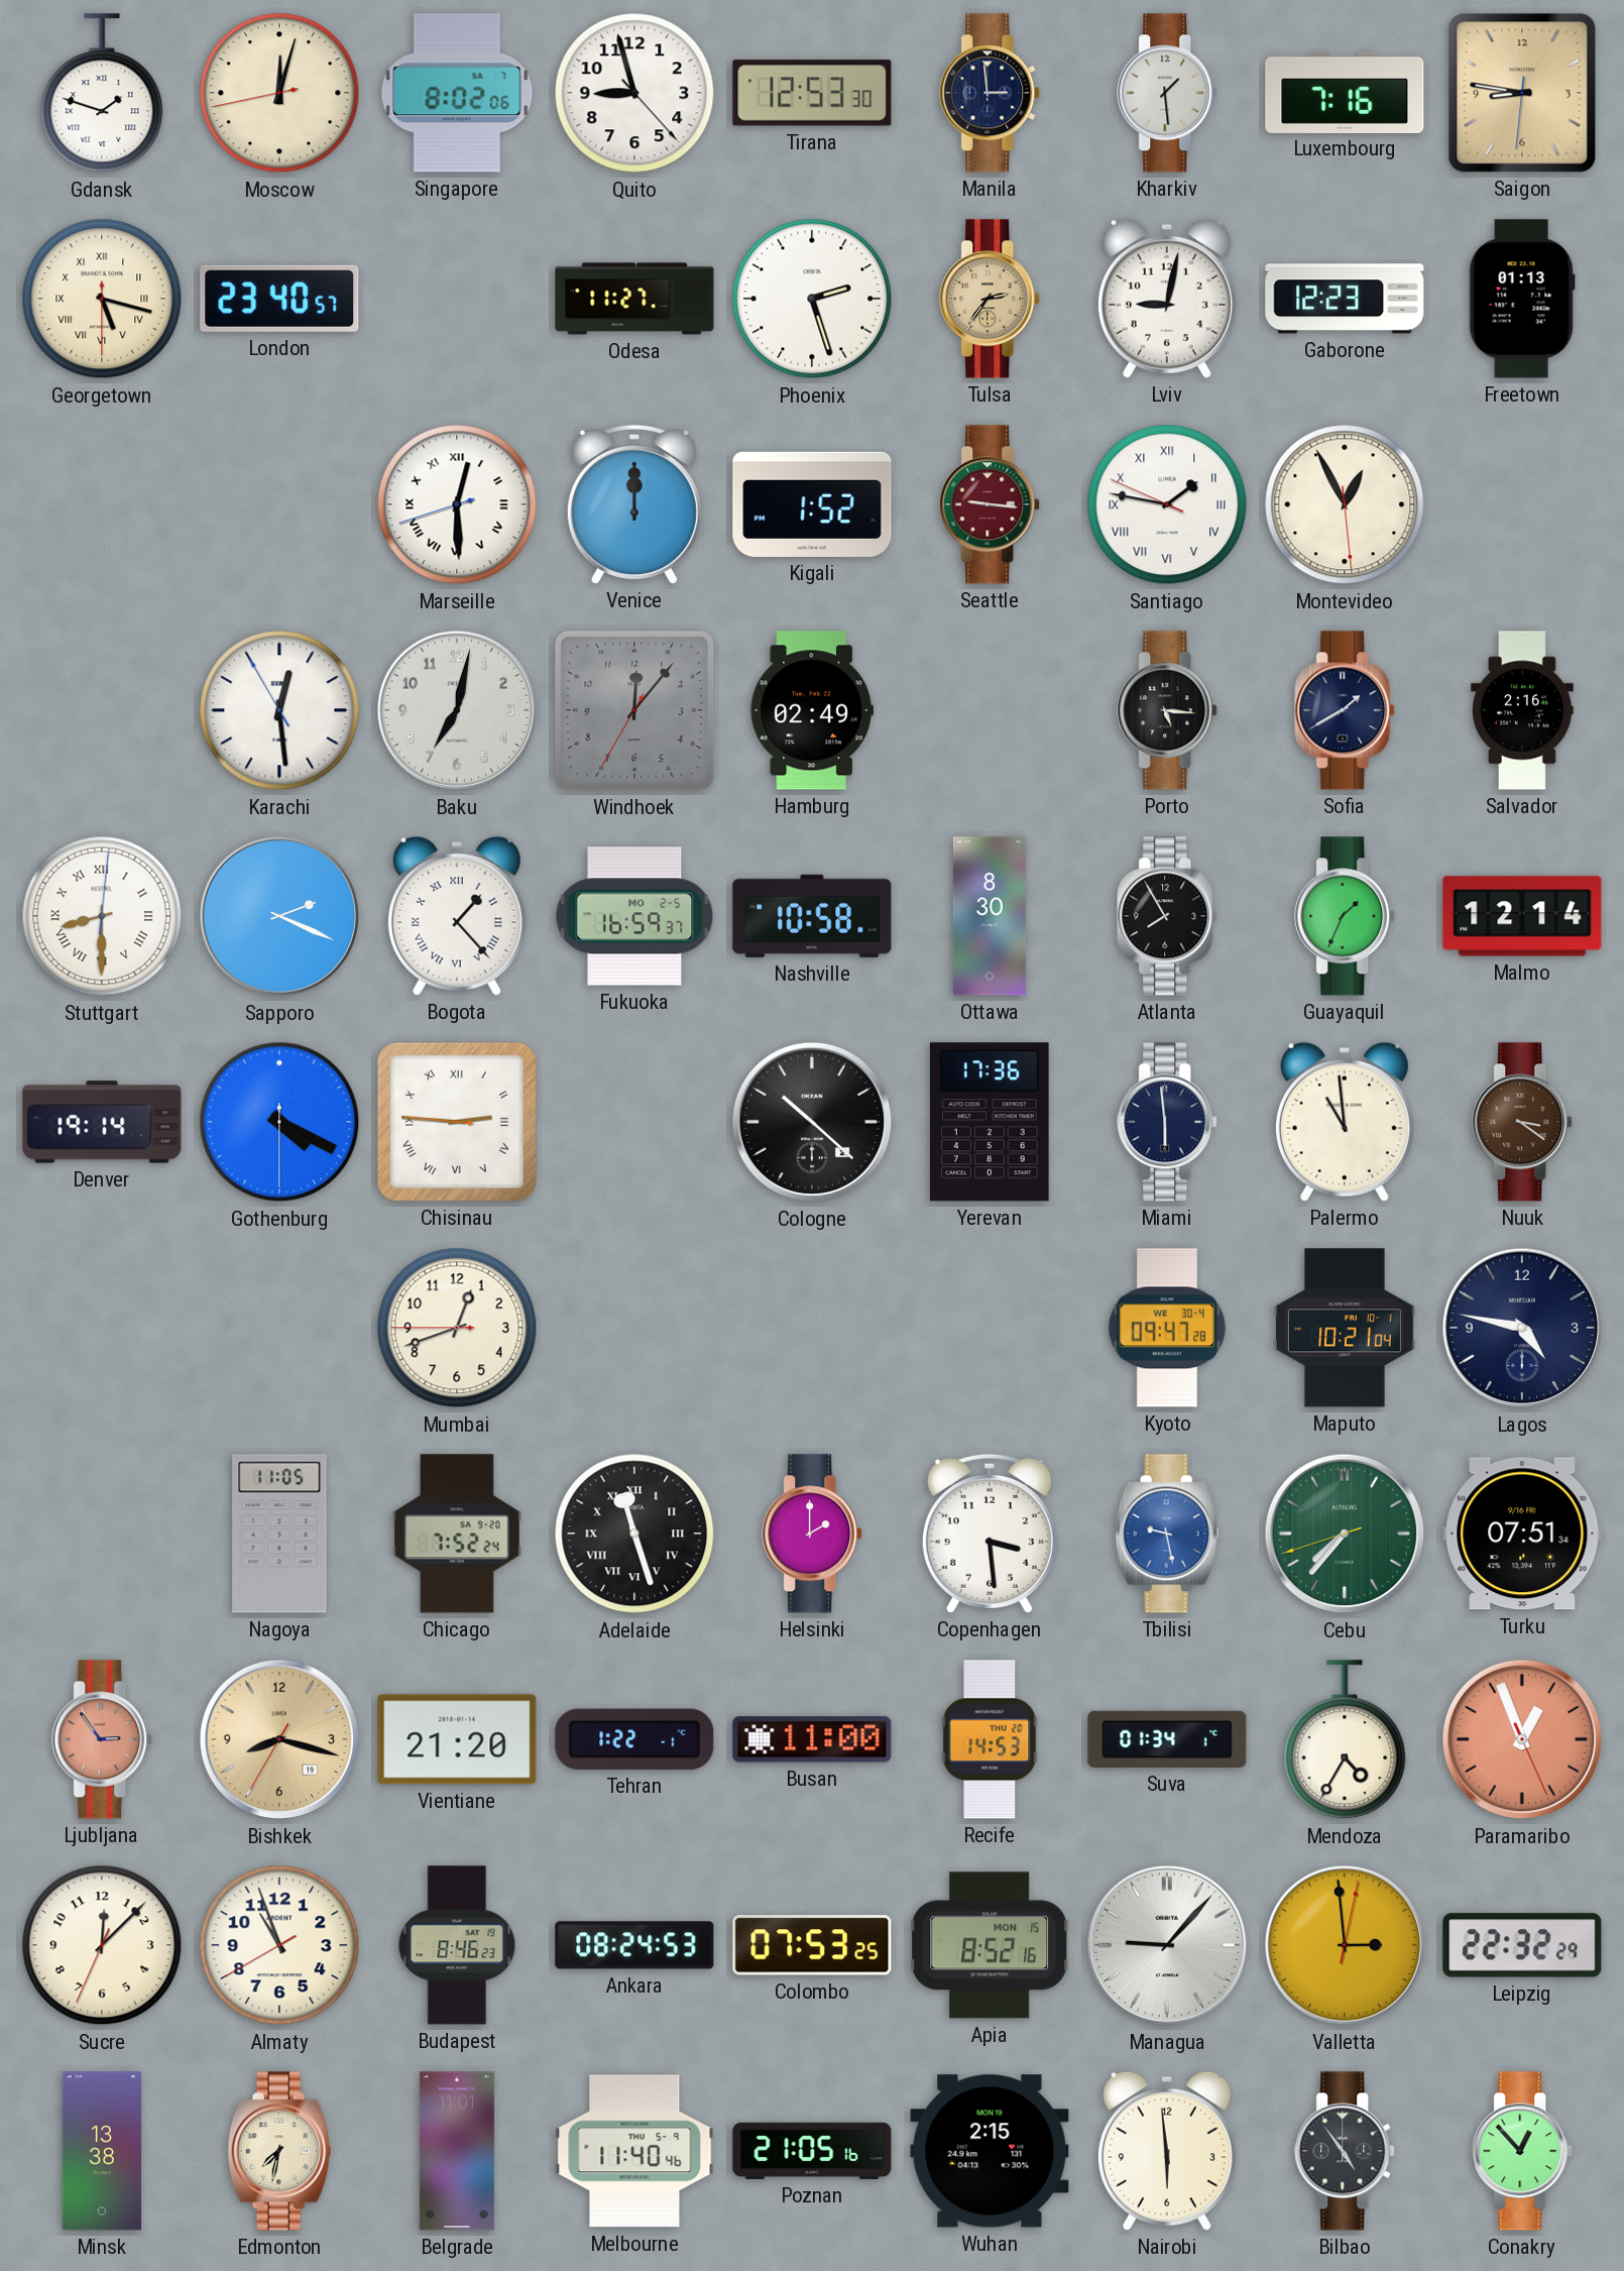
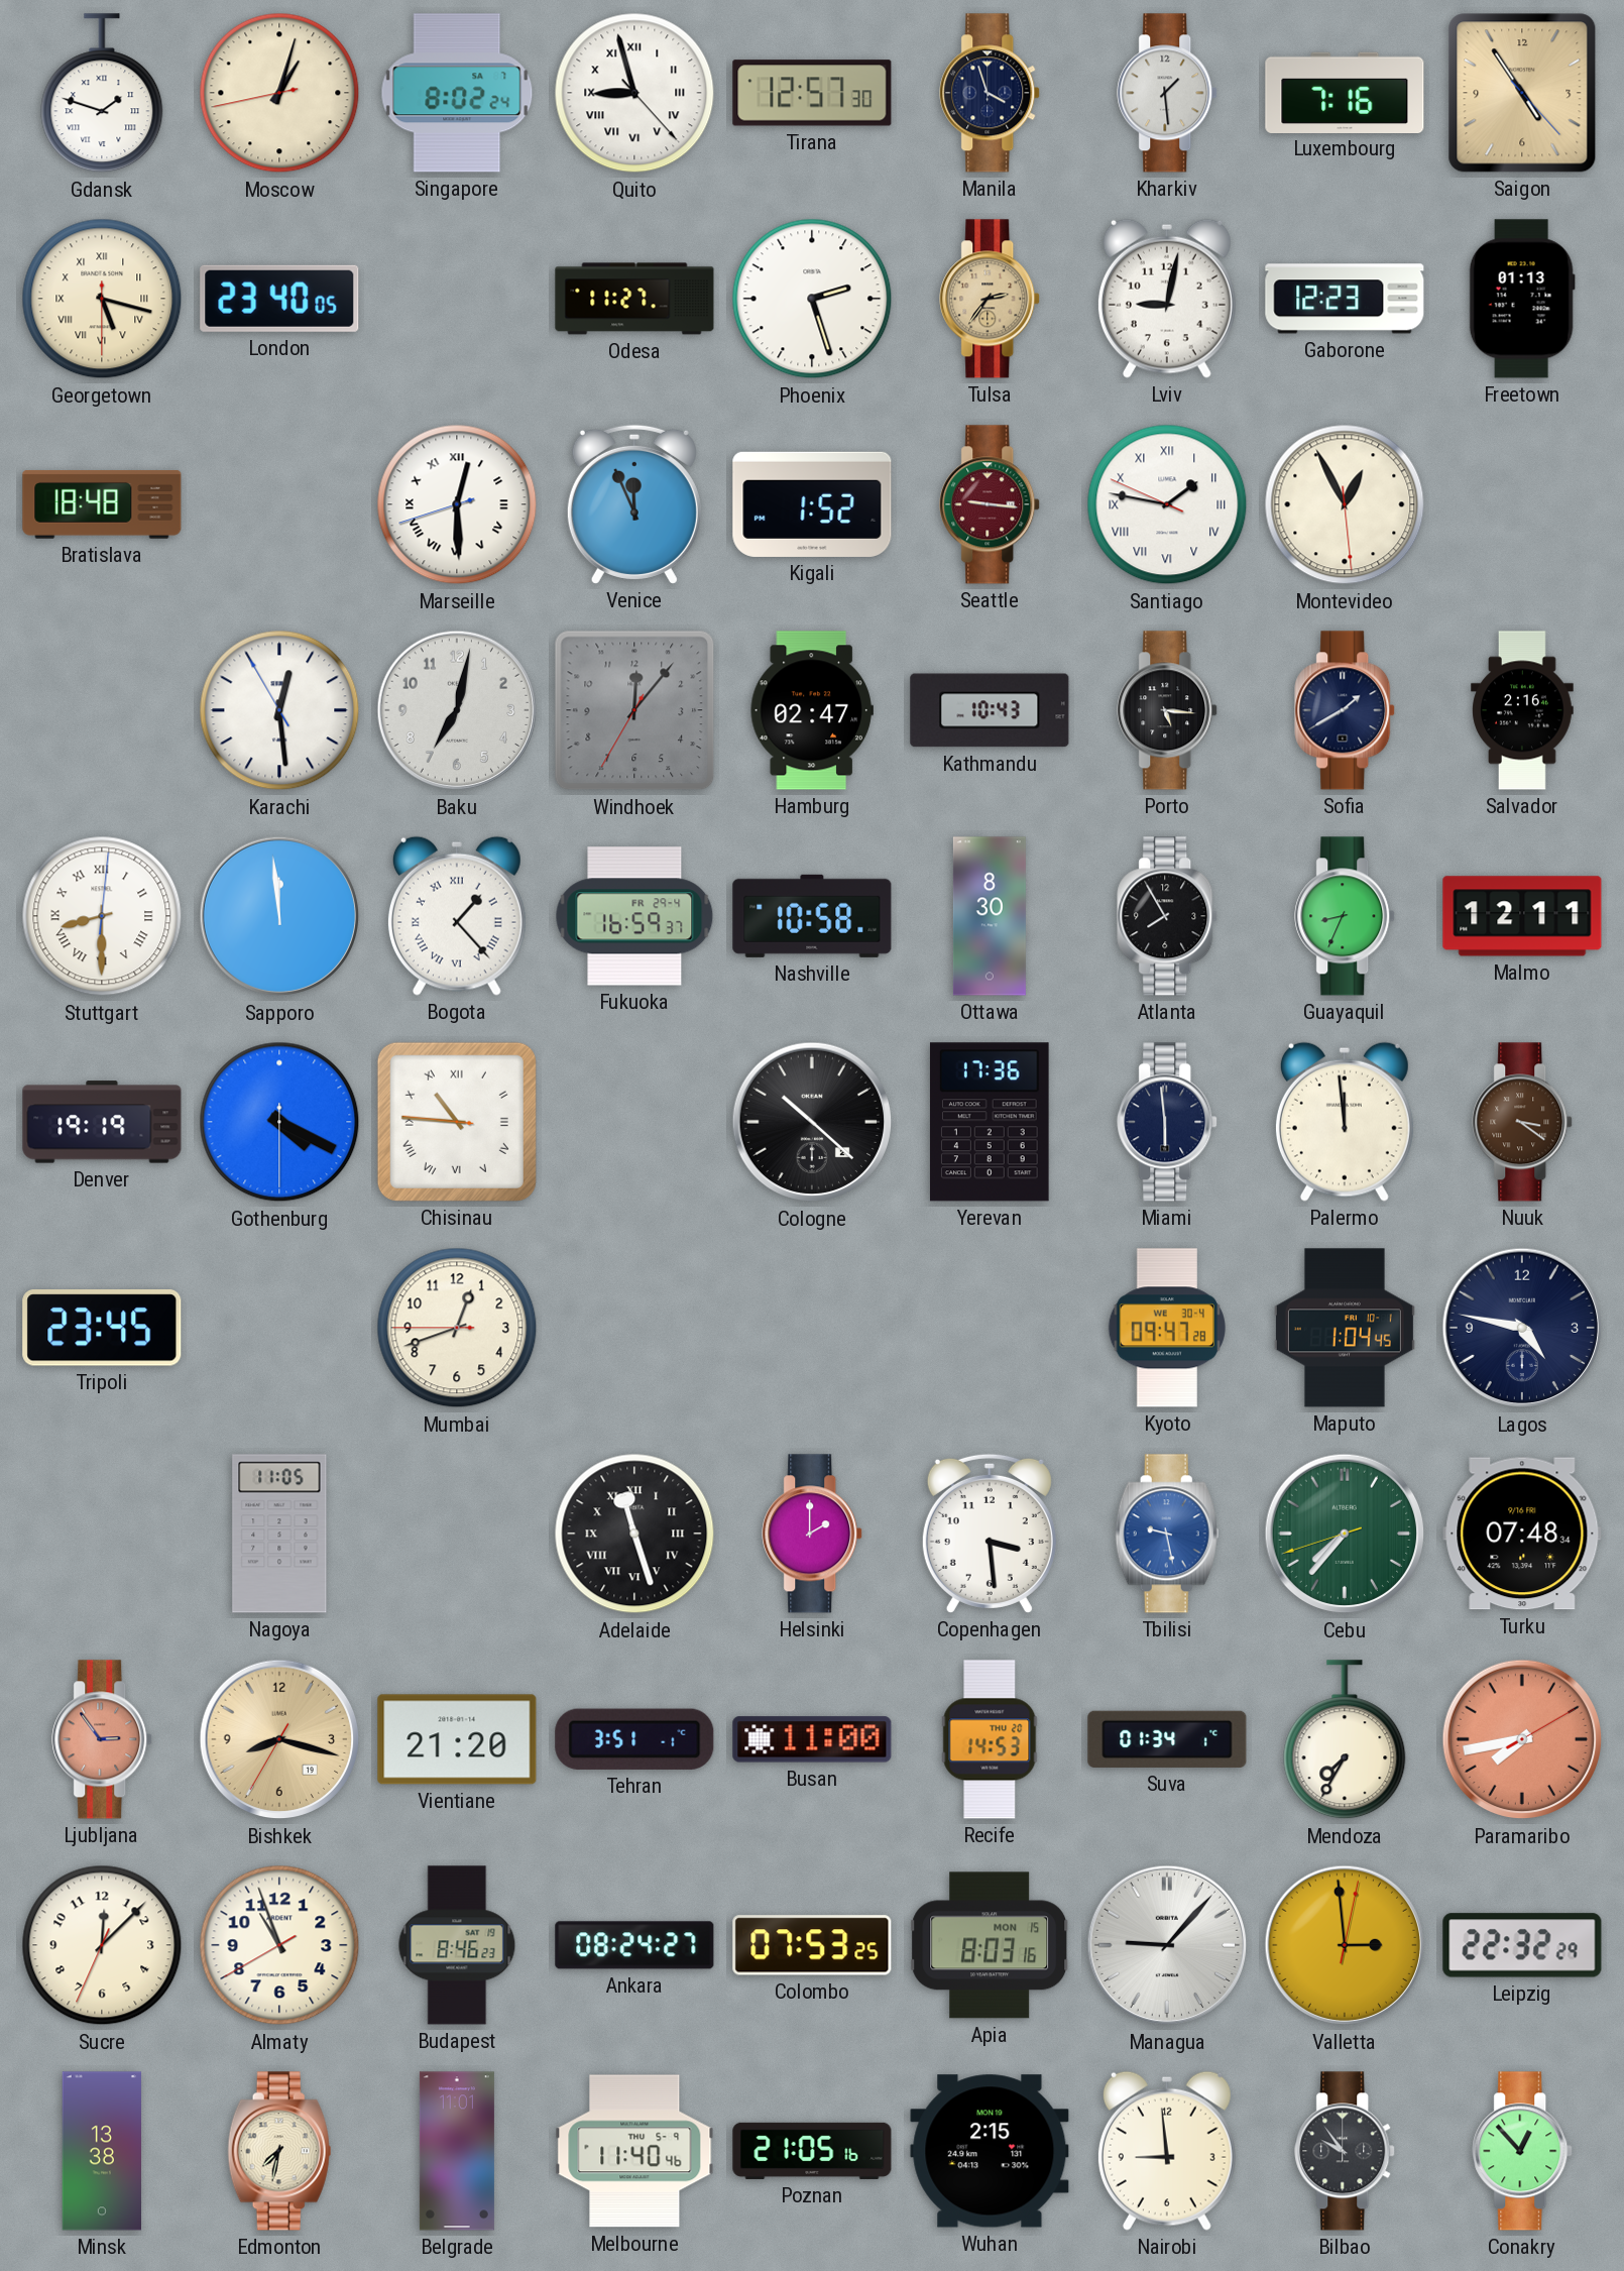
Moscow: 12:02 -> 1:02
Singapore: 8:02:06 -> 8:02:24
Quito numerals: Arabic -> Roman
Tirana: 12:53 -> 12:57
Manila: 2:59 -> 3:57
Saigon: 8:46 -> 4:54
London: 23:40:57 -> 23:40:05
Bratislava: none -> 18:48
Venice: 12:00 -> 11:56
Hamburg: 02:49 -> 02:47
Kathmandu: none -> 10:43
Sapporo: 2:19 -> 11:59
Fukuoka date: MO 2-5 -> FR 29-4
Guayaquil: 1:34 -> 8:34
Malmo: 12:14 -> 12:11
Denver: 19:14 -> 19:19
Chisinau: 2:45 -> 10:45
Palermo: 10:59 -> 11:59
Tripoli: none -> 23:45
Maputo: 10:21 -> 1:04
Chicago: 7:52 -> none
Turku: 07:51 -> 07:48
Tehran: 1:22 -> 3:51
Mendoza: 4:35 -> 7:35
Paramaribo: 12:56 -> 7:43
Ankara: 08:24:53 -> 08:24:27
Apia: 8:52 -> 8:03
Nairobi: 5:59 -> 8:59
Bilbao: 4:54 -> 9:54
